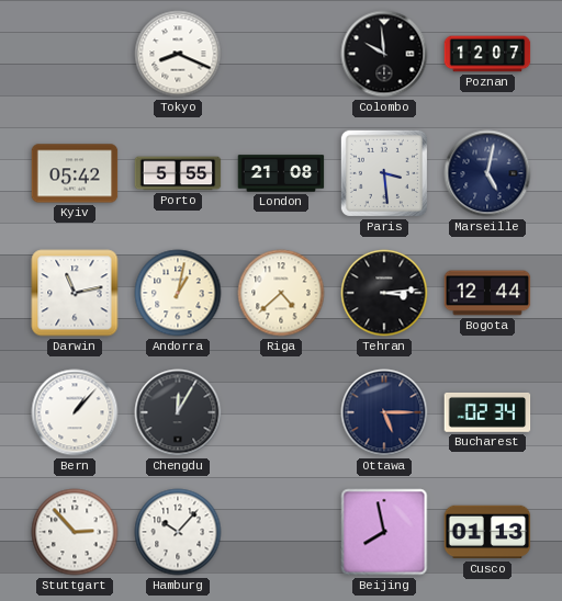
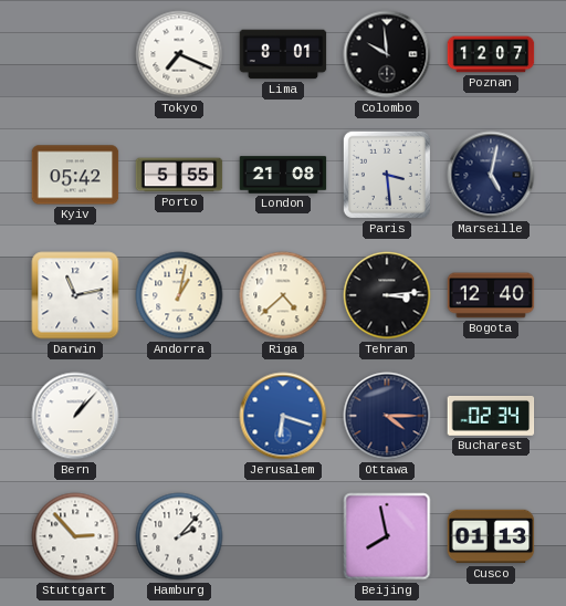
Tokyo: 8:19 -> 7:19
Lima: none -> 8:01
Bogota: 12:44 -> 12:40
Chengdu: 12:05 -> none
Jerusalem: none -> 6:18
Ottawa: 5:15 -> 4:15
Hamburg: 10:07 -> 2:07
